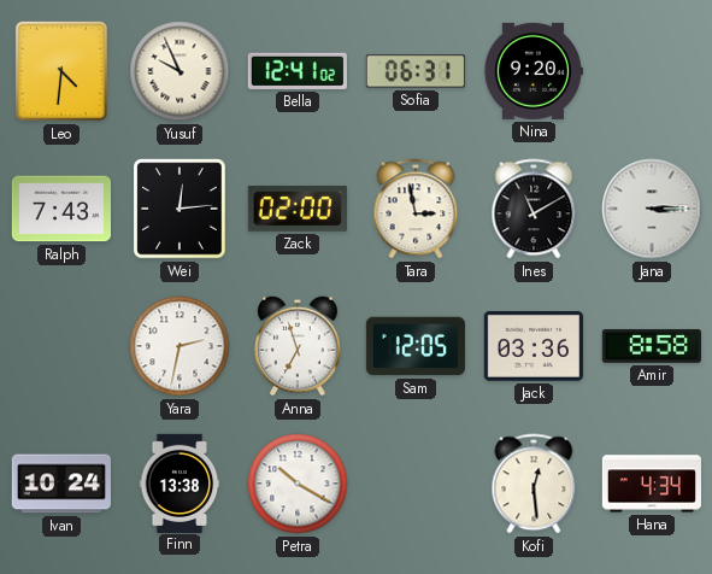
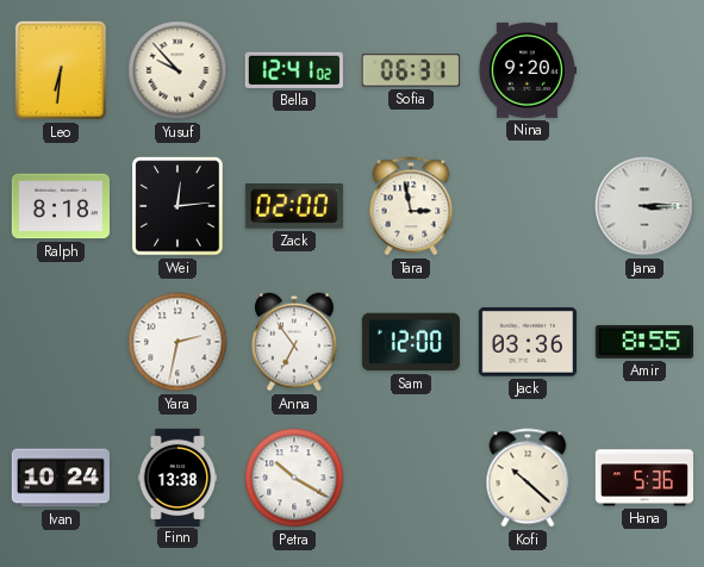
Leo: 4:31 -> 6:31
Yusuf: 9:56 -> 9:53
Ralph: 7:43 -> 8:18
Ines: 11:10 -> none
Anna: 6:57 -> 6:54
Sam: 12:05 -> 12:00
Amir: 8:58 -> 8:55
Kofi: 12:29 -> 10:22
Hana: 4:34 -> 5:36
